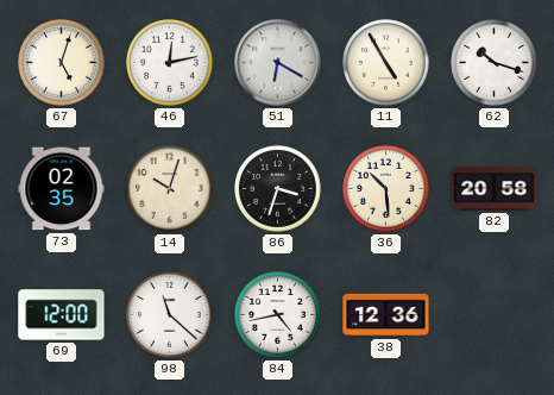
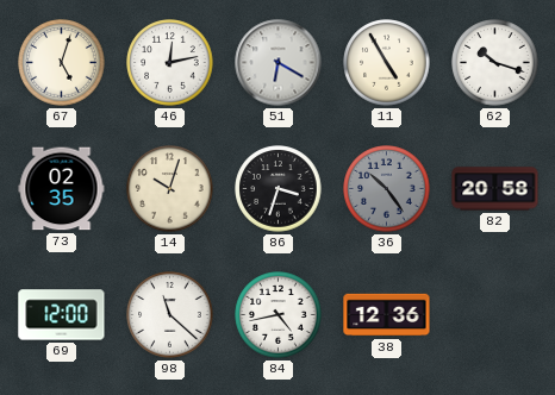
36: 10:29 -> 10:24
36 dial: cream -> grey
